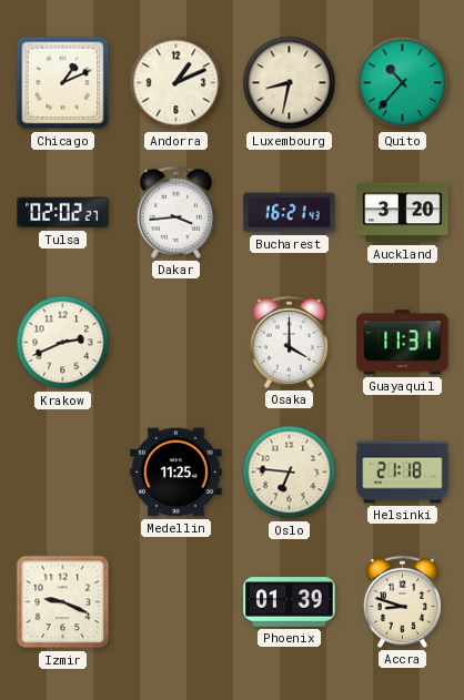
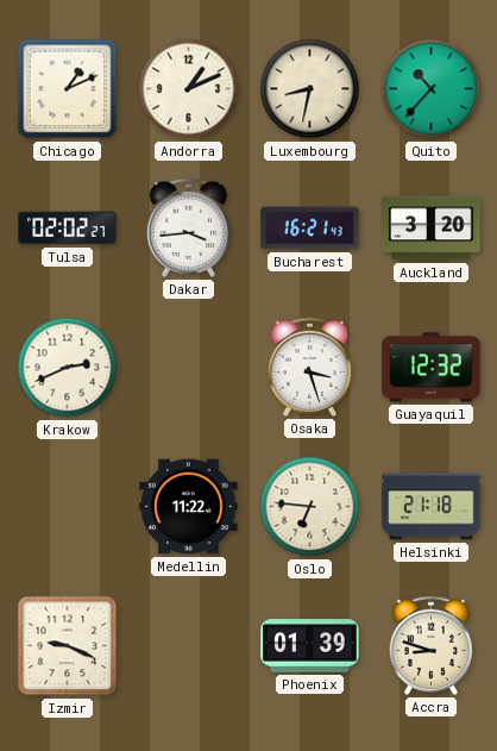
Osaka: 4:00 -> 3:27
Guayaquil: 11:31 -> 12:32
Medellin: 11:25 -> 11:22
